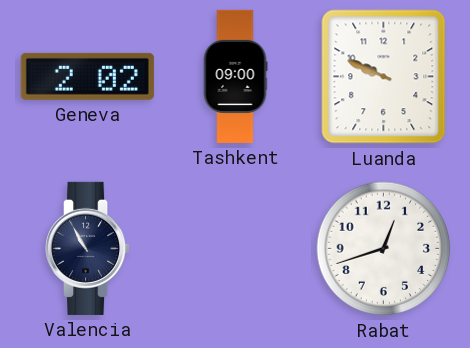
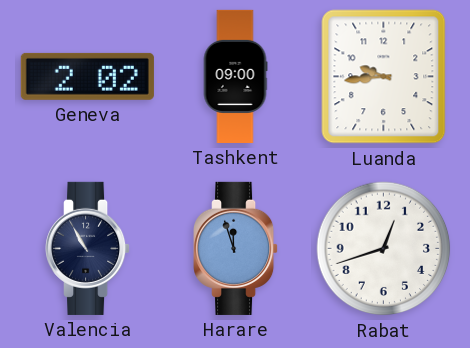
Luanda: 9:49 -> 9:44
Harare: none -> 11:57
